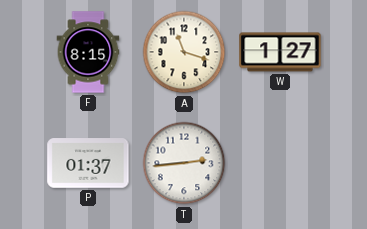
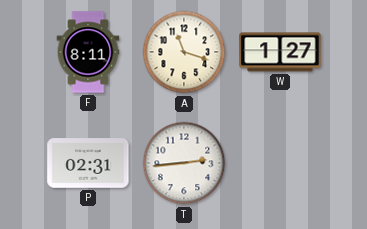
F: 8:15 -> 8:11
P: 01:37 -> 02:31
